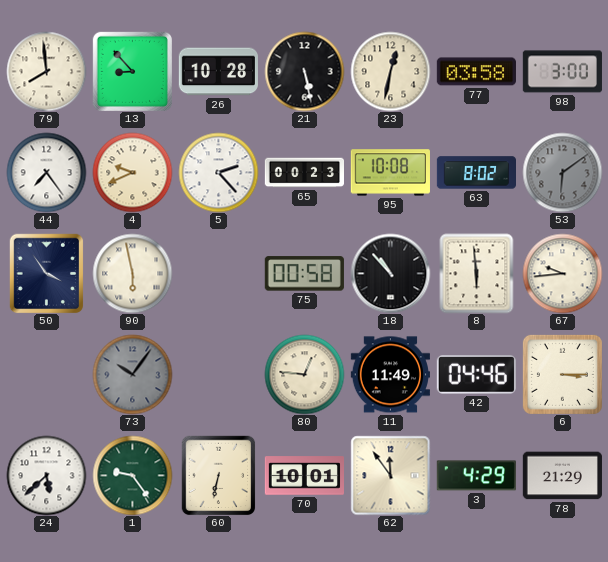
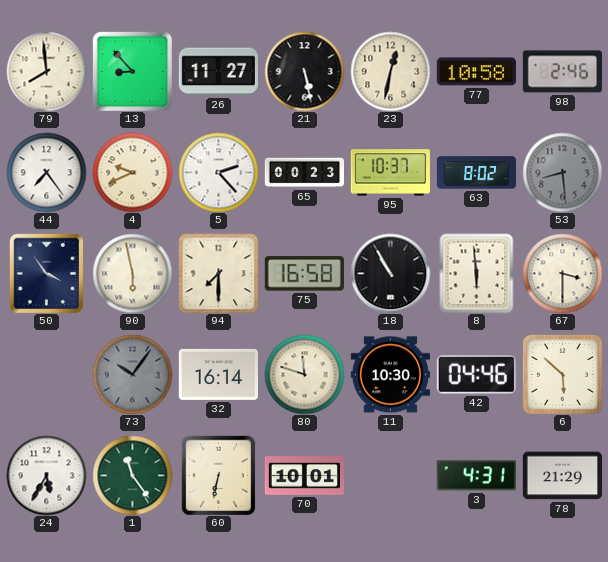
26: 10:28 -> 11:27
77: 03:58 -> 10:58
98: 3:00 -> 2:46
95: 10:08 -> 10:37
53: 6:09 -> 8:29
94: none -> 7:30
75: 00:58 -> 16:58
18: 10:53 -> 10:55
67: 9:44 -> 3:30
32: none -> 16:14
80: 12:46 -> 11:48
11: 11:49 -> 10:30
6: 3:15 -> 5:52
24: 5:38 -> 5:35
1: 9:24 -> 11:24
62: 11:54 -> none
3: 4:29 -> 4:31
